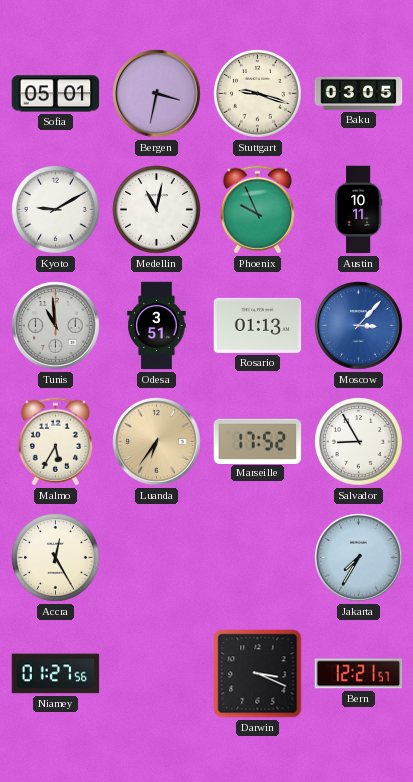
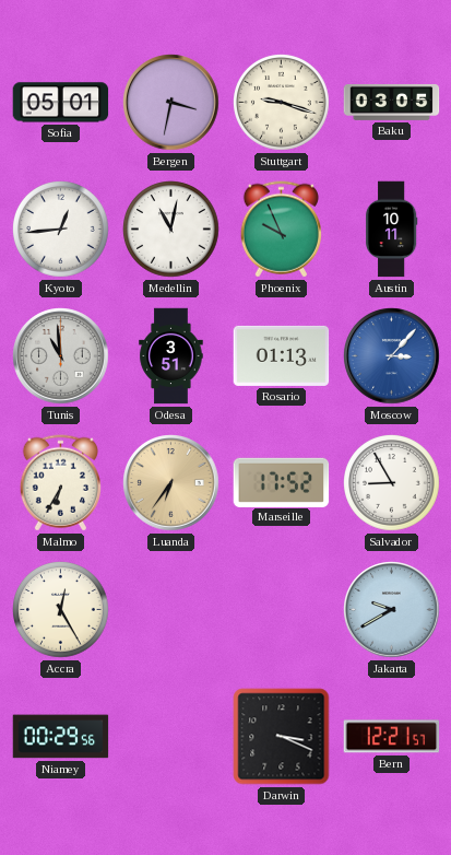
Kyoto: 9:10 -> 12:44
Malmo: 5:35 -> 6:35
Jakarta: 7:35 -> 9:40
Niamey: 01:27 -> 00:29
